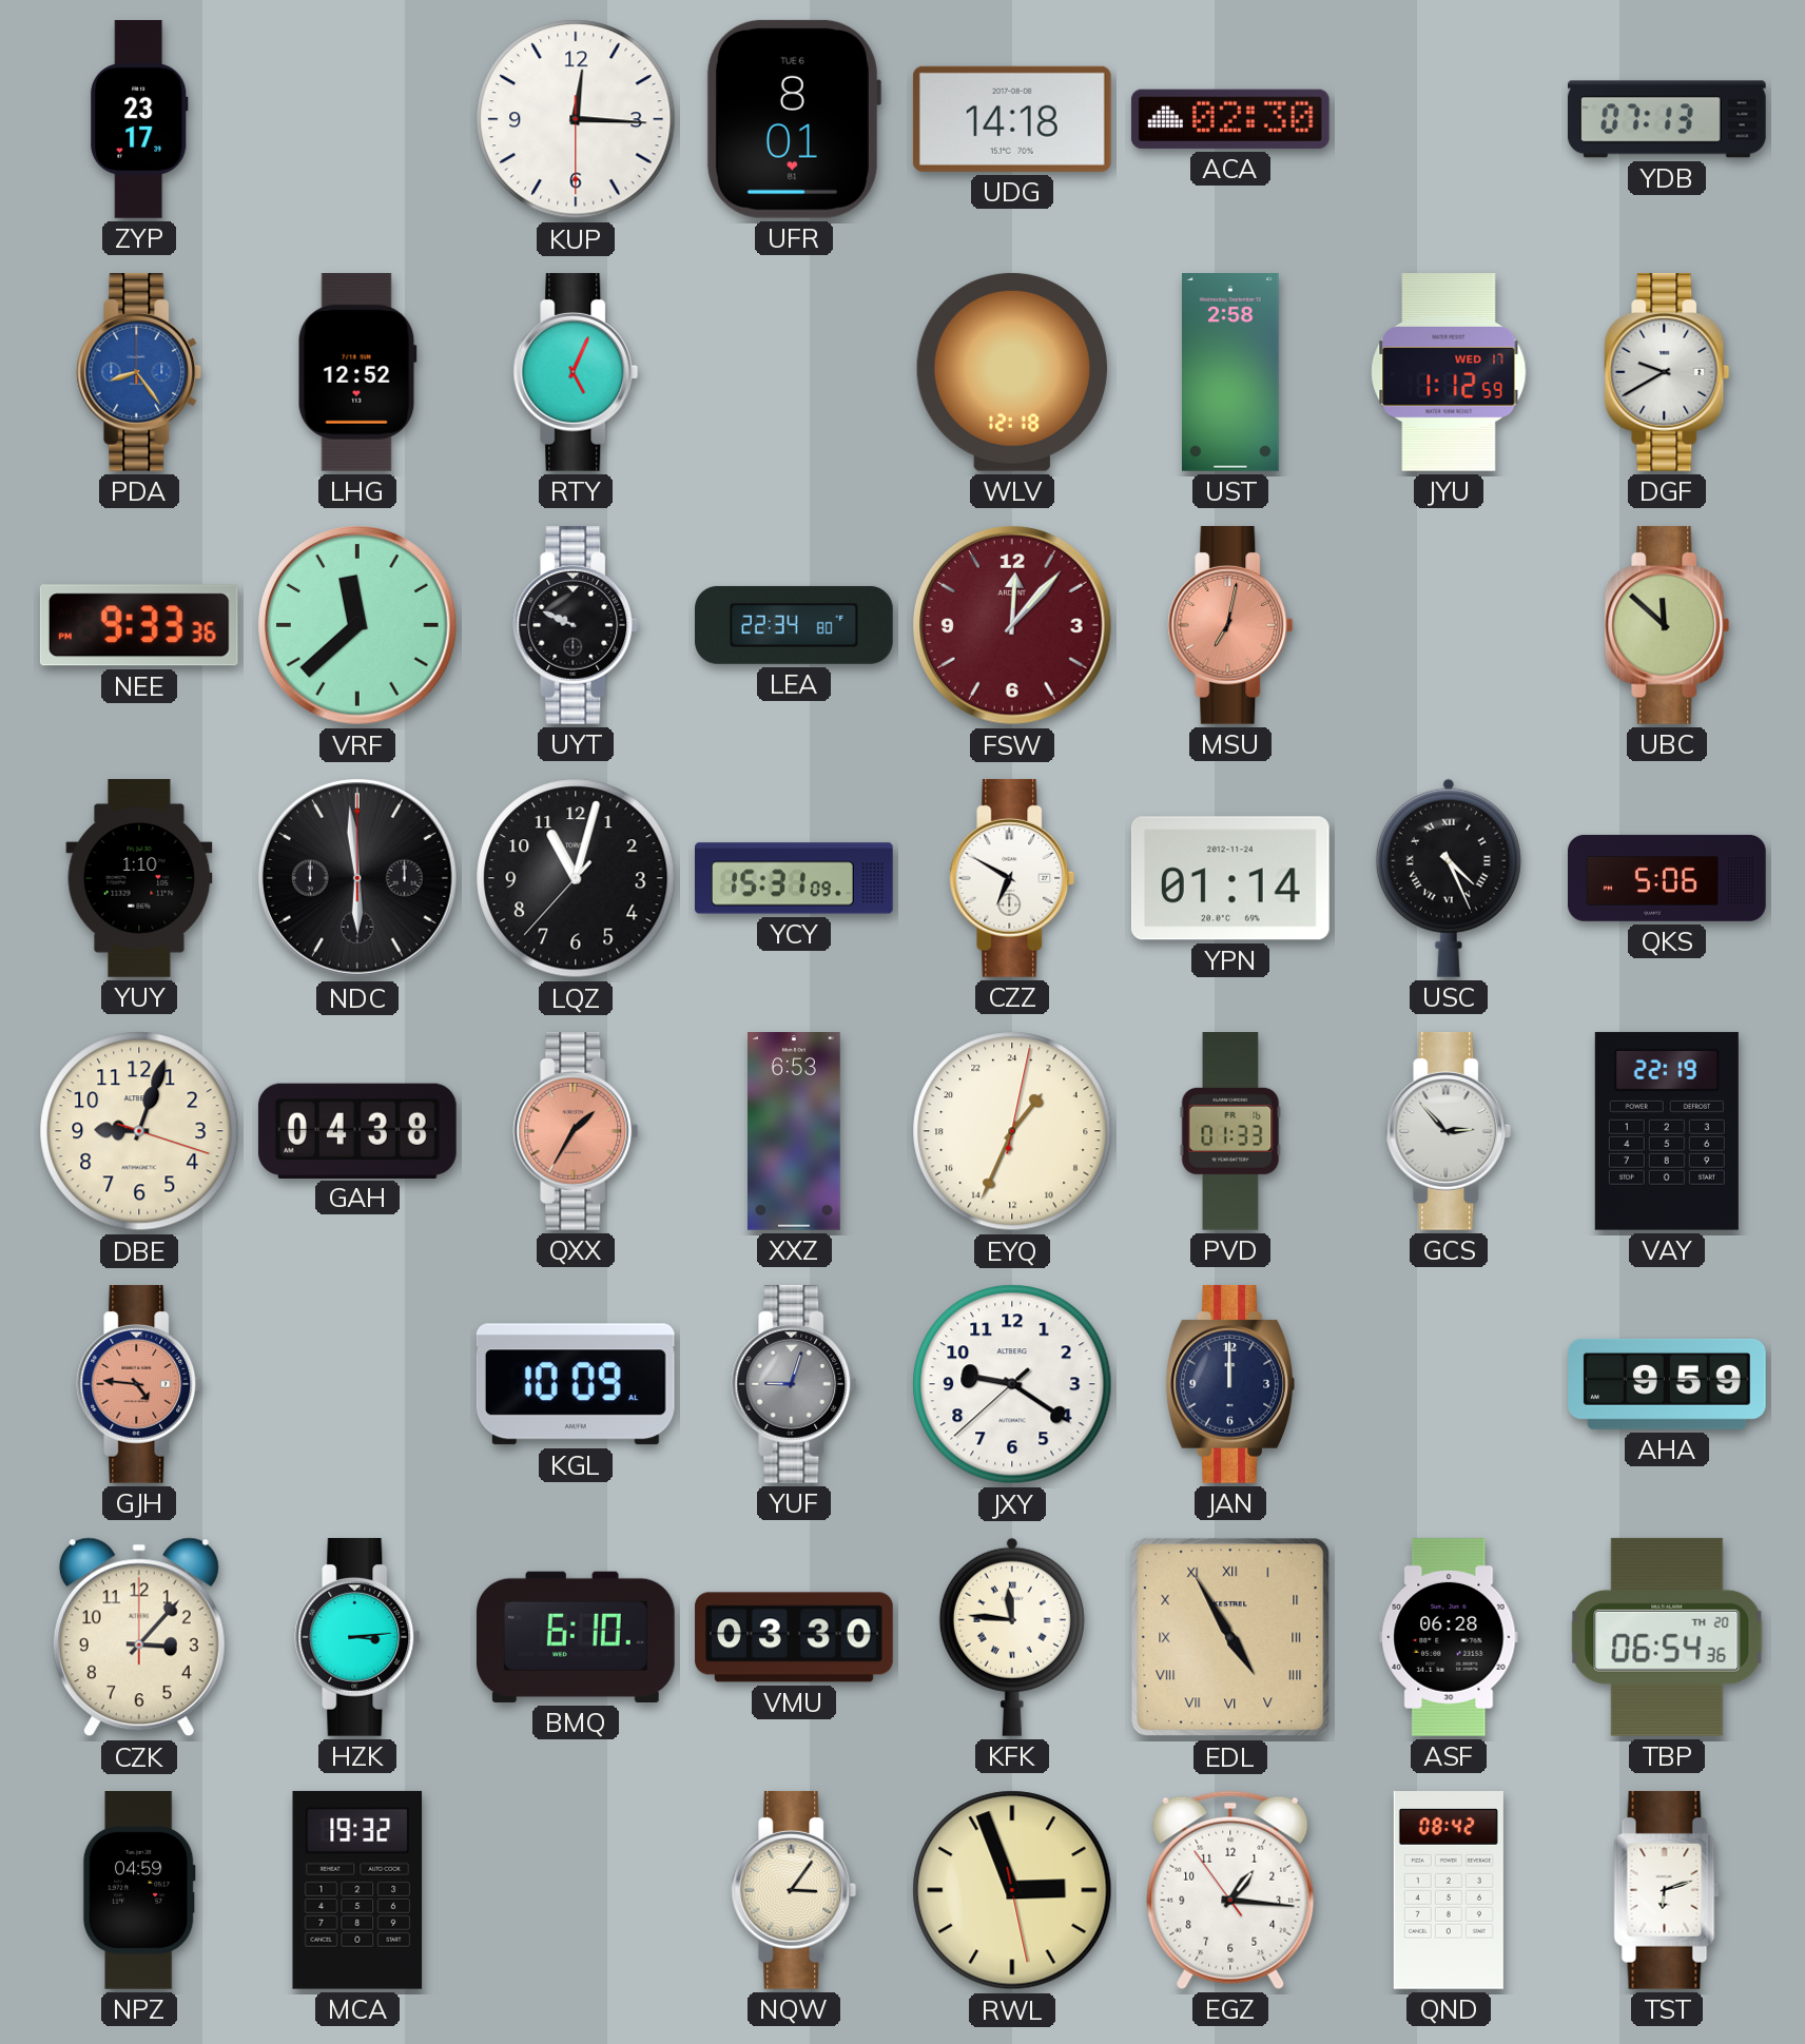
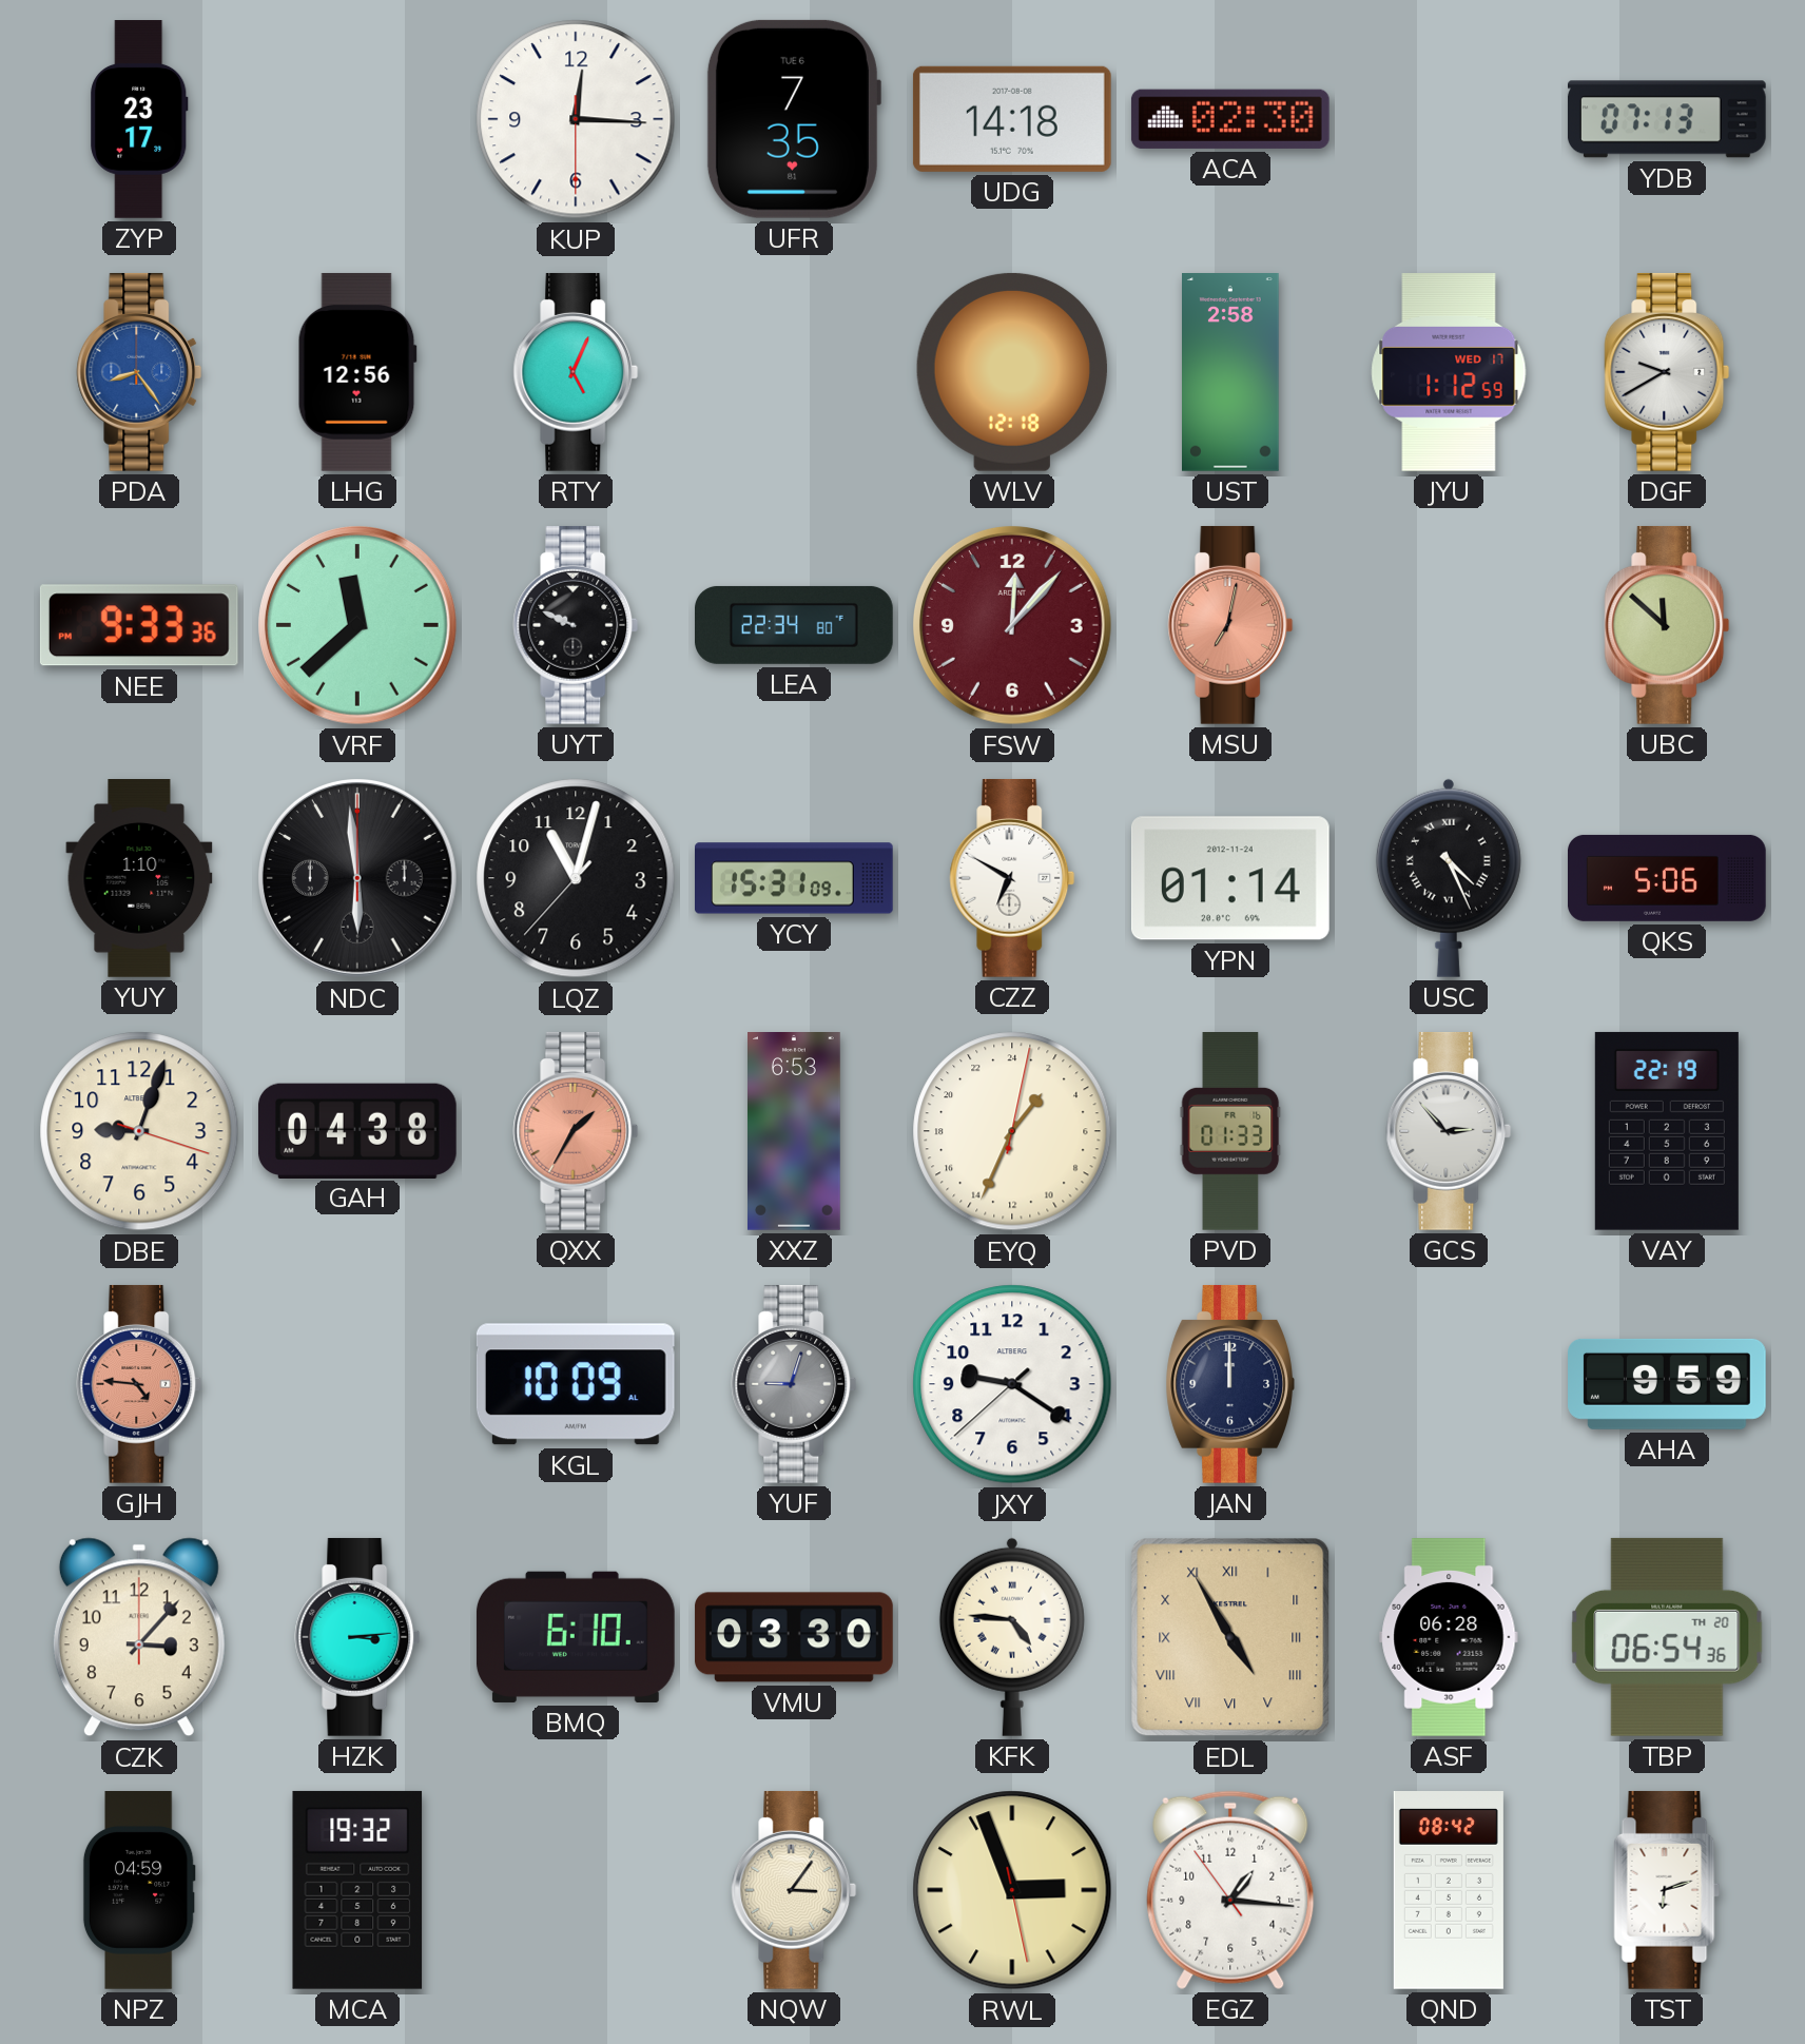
UFR: 8:01 -> 7:35
LHG: 12:52 -> 12:56
KFK: 11:46 -> 4:46
